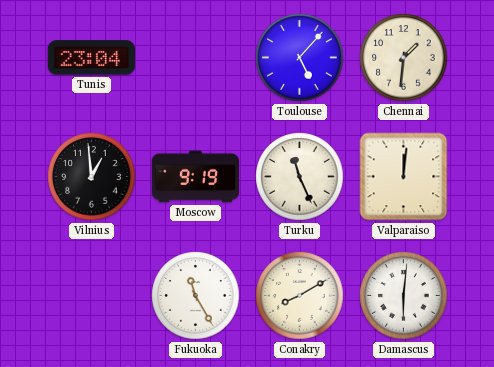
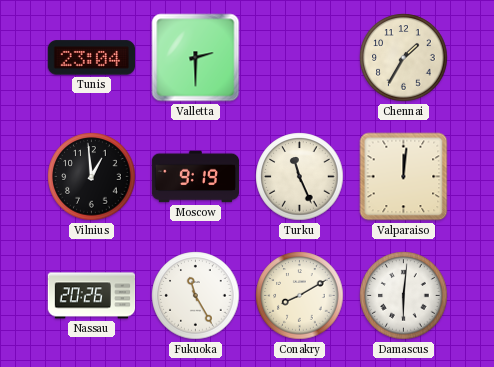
Valletta: none -> 2:30
Toulouse: 5:07 -> none
Chennai: 1:31 -> 1:35
Nassau: none -> 20:26
